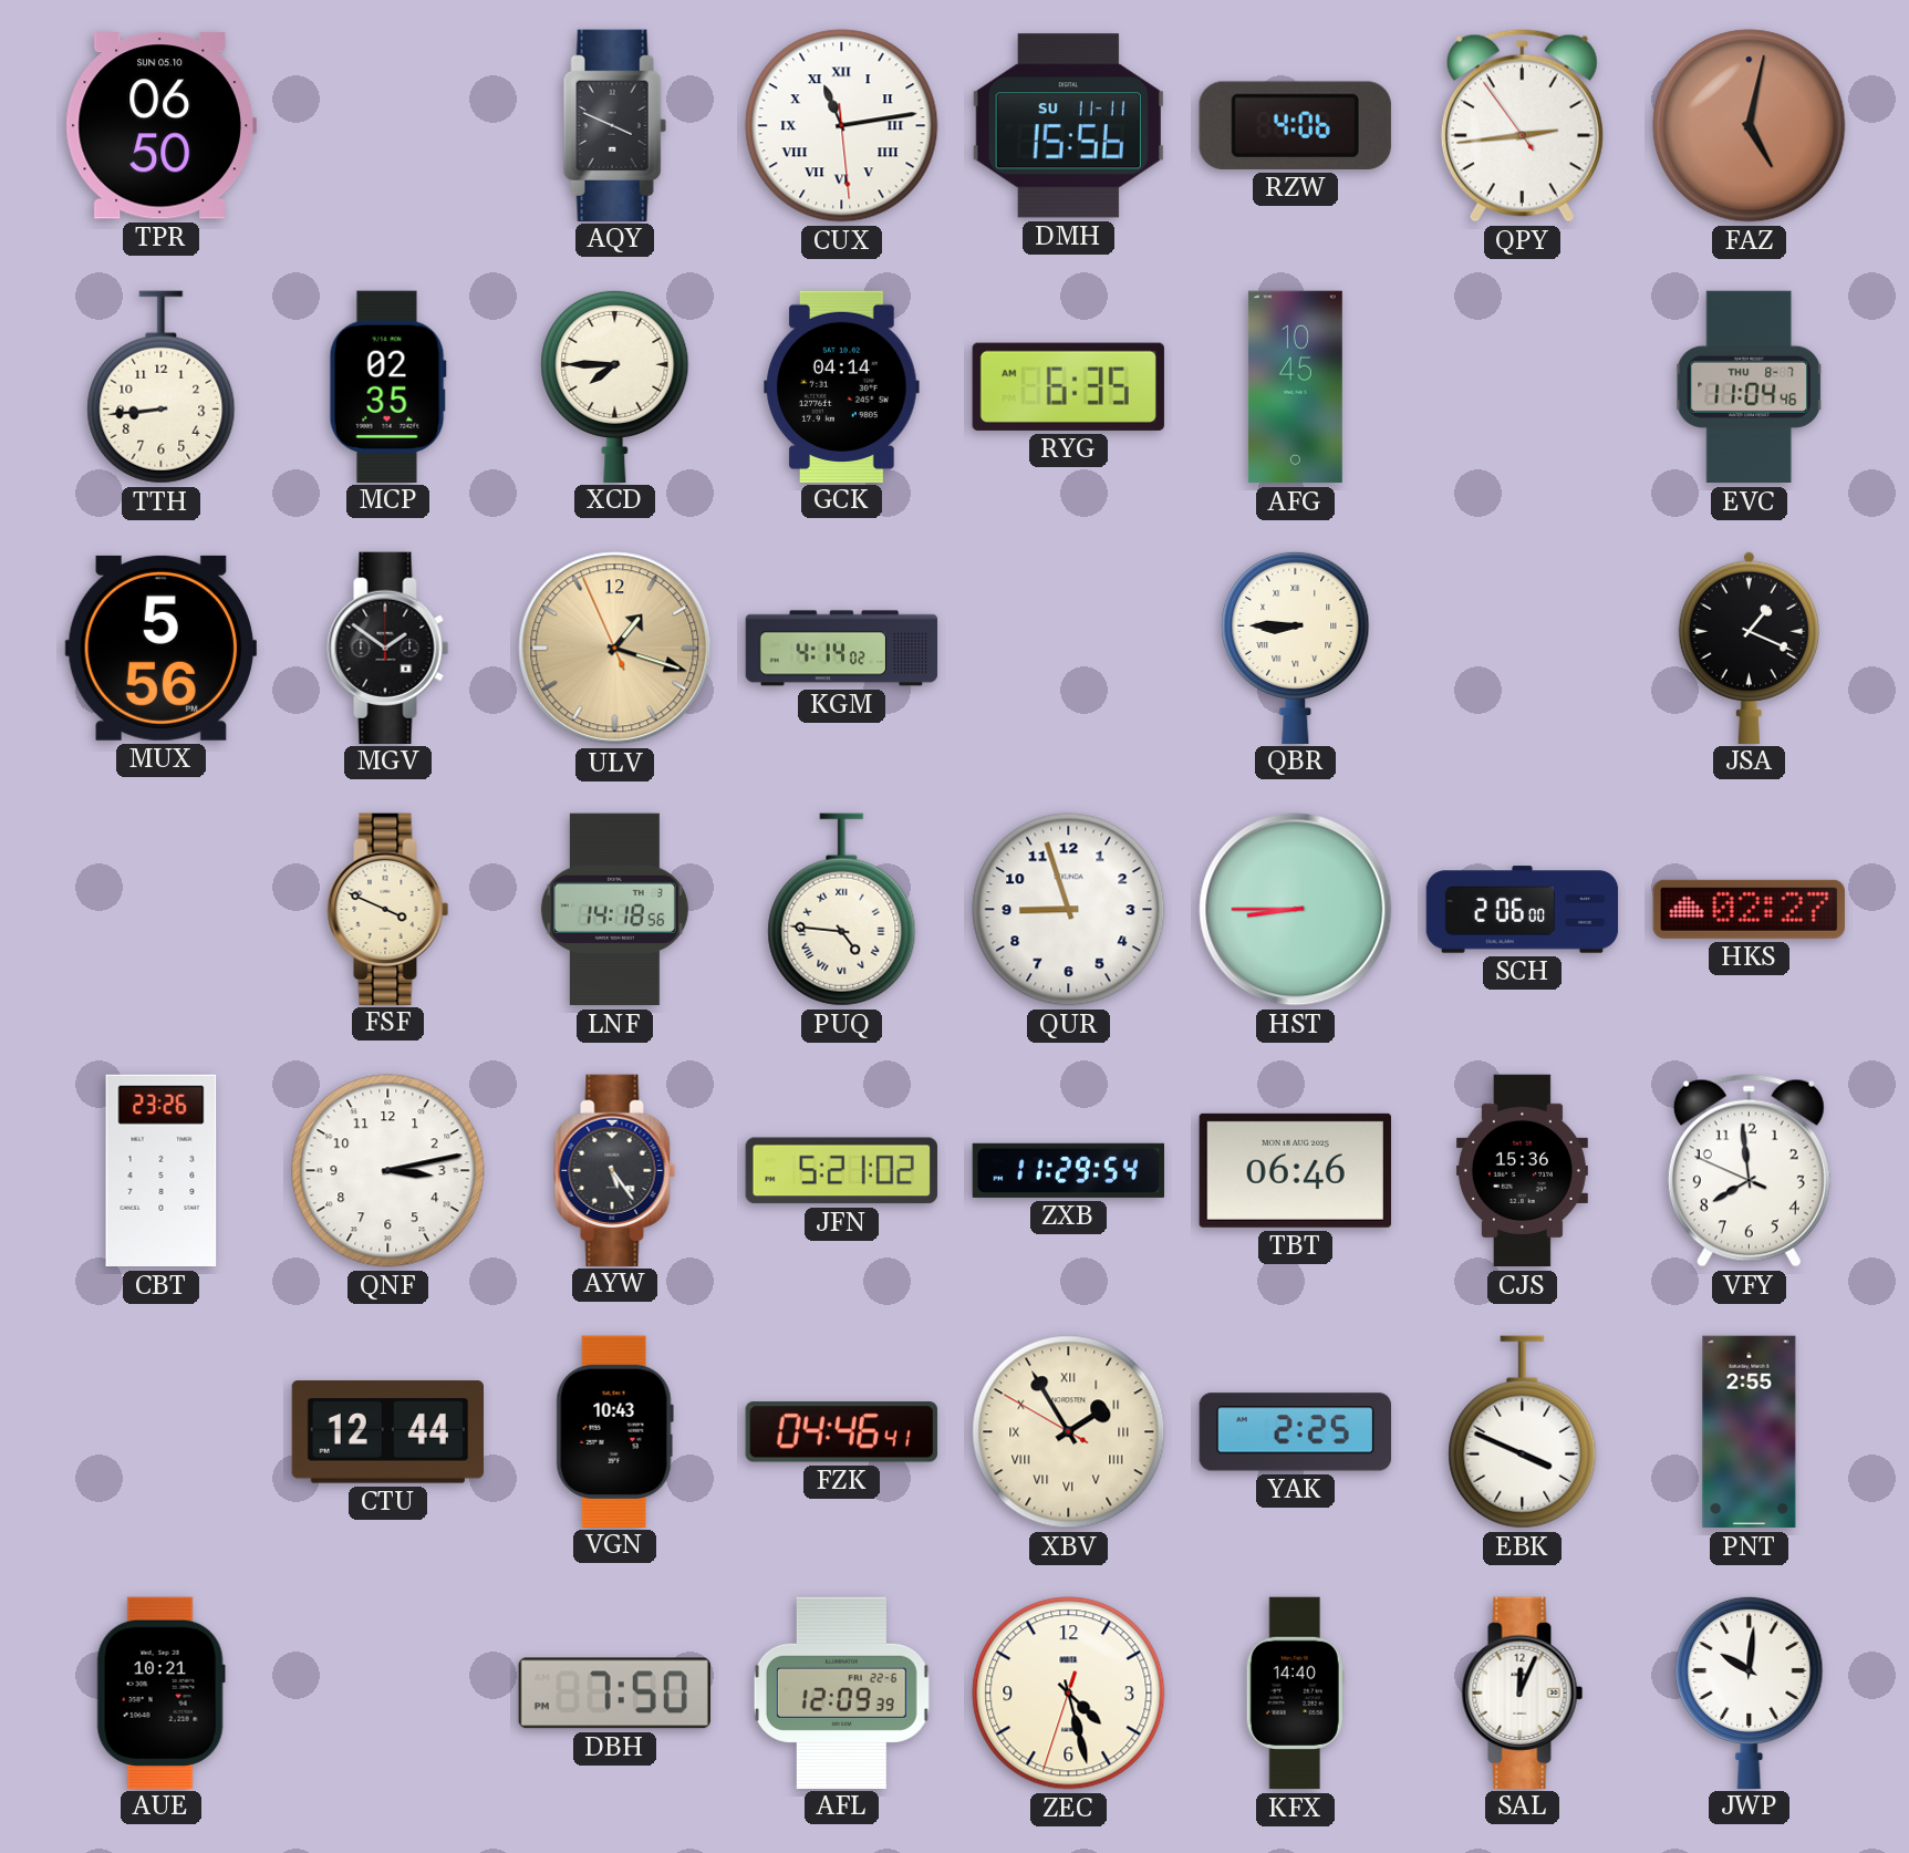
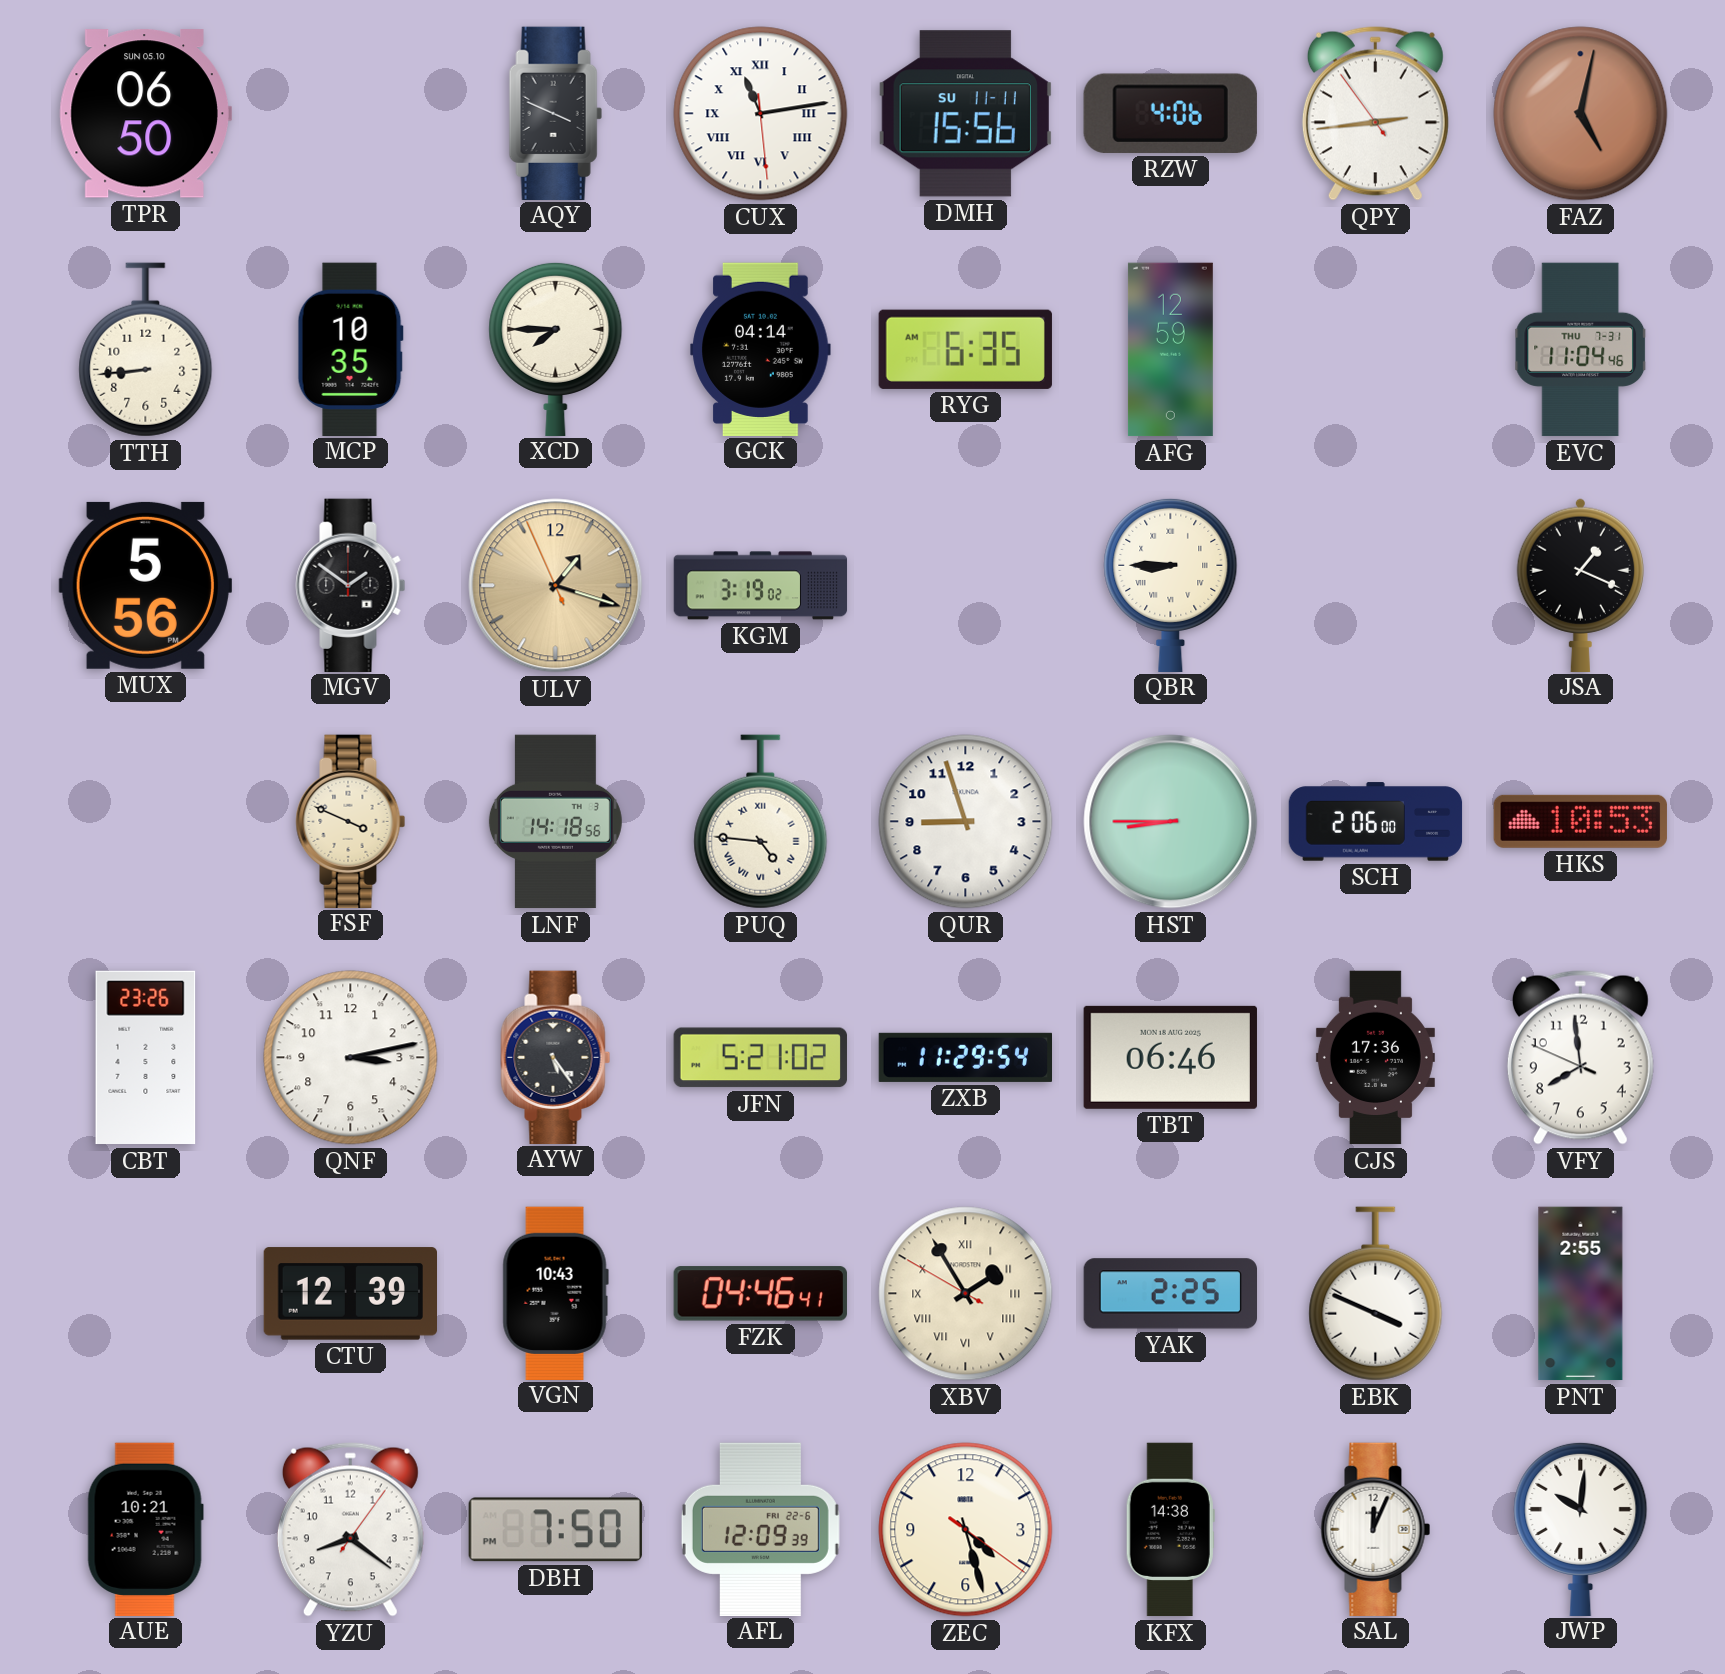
MCP: 02:35 -> 10:35
AFG: 10:45 -> 12:59
EVC date: THU 8-7 -> THU 7-31
KGM: 4:14 -> 3:19
HKS: 02:27 -> 10:53
CJS: 15:36 -> 17:36
CTU: 12:44 -> 12:39
YZU: none -> 8:21
ZEC: 4:27:33 -> 4:27:21
KFX: 14:40 -> 14:38
